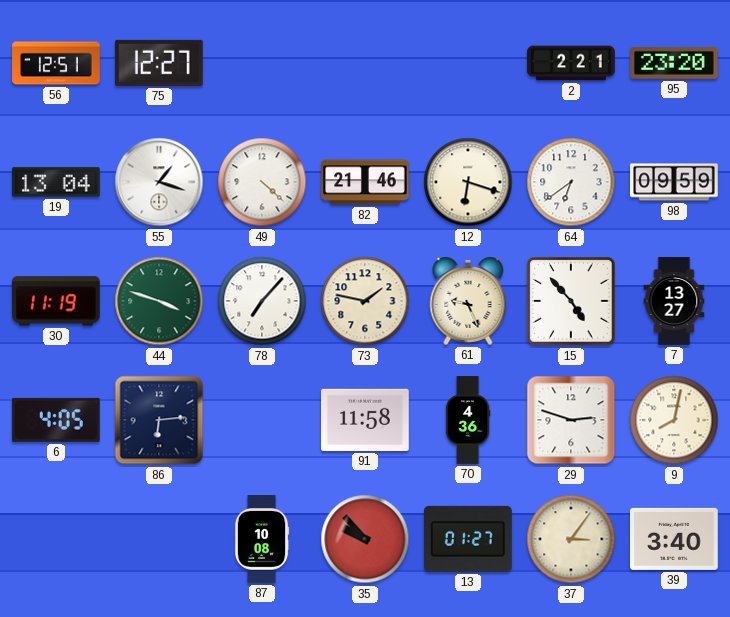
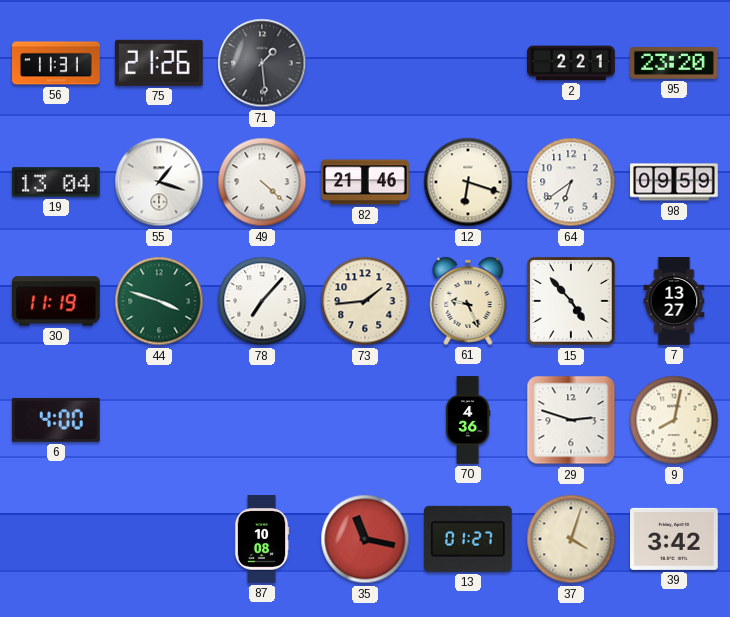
56: 12:51 -> 11:31
75: 12:27 -> 21:26
71: none -> 1:29
73: 1:47 -> 1:44
6: 4:05 -> 4:00
86: 6:14 -> none
91: 11:58 -> none
35: 9:53 -> 11:17
37: 3:06 -> 4:03
39: 3:40 -> 3:42
